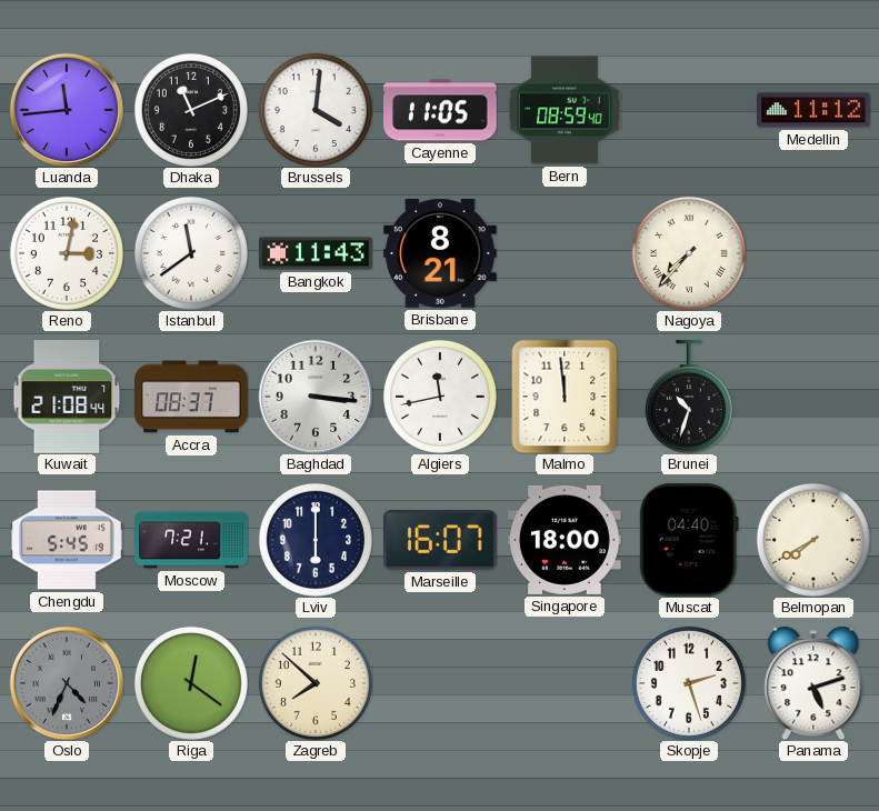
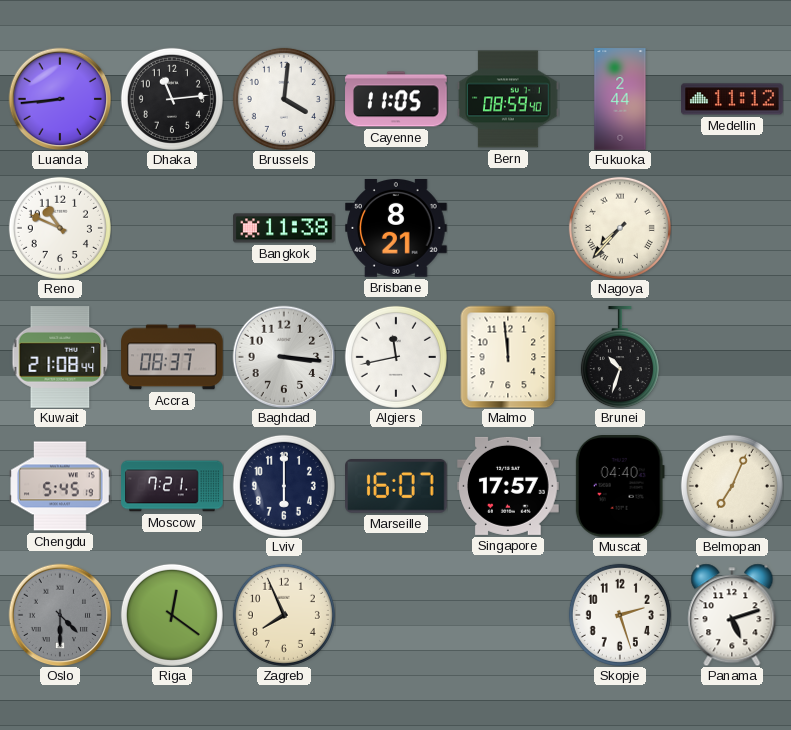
Luanda: 11:44 -> 8:44
Dhaka: 11:11 -> 11:14
Fukuoka: none -> 2:44
Reno: 3:02 -> 10:49
Istanbul: 11:39 -> none
Bangkok: 11:43 -> 11:38
Singapore: 18:00 -> 17:57
Belmopan: 7:40 -> 7:04
Oslo: 4:34 -> 4:30
Zagreb: 7:52 -> 7:56
